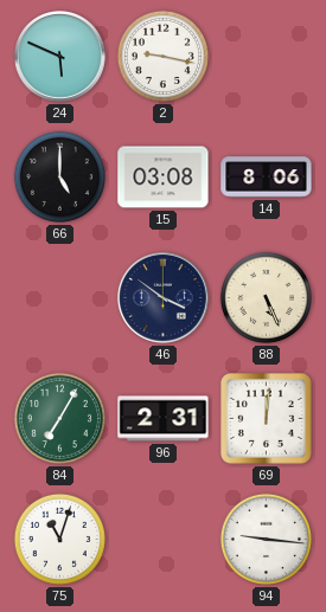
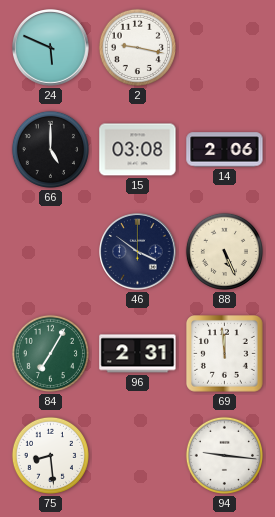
14: 8:06 -> 2:06
69: 12:01 -> 11:59
75: 11:03 -> 8:29
